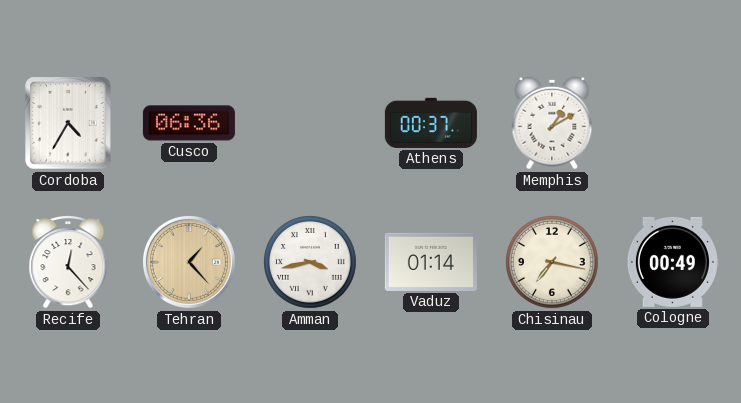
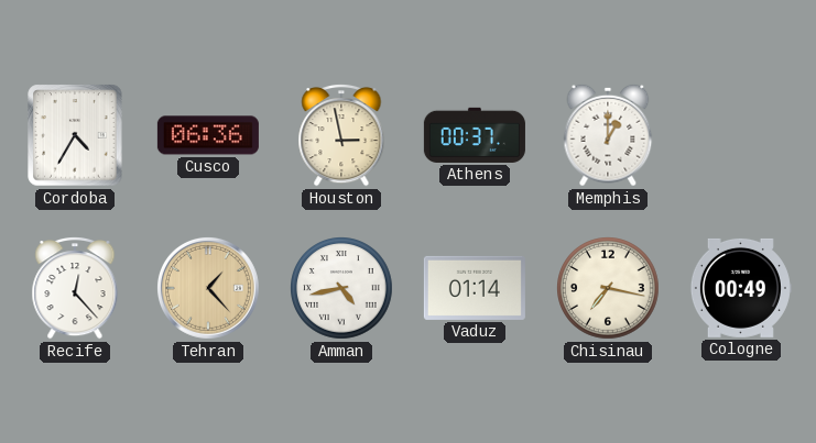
Houston: none -> 2:58
Memphis: 1:10 -> 1:00
Amman: 3:43 -> 4:43
